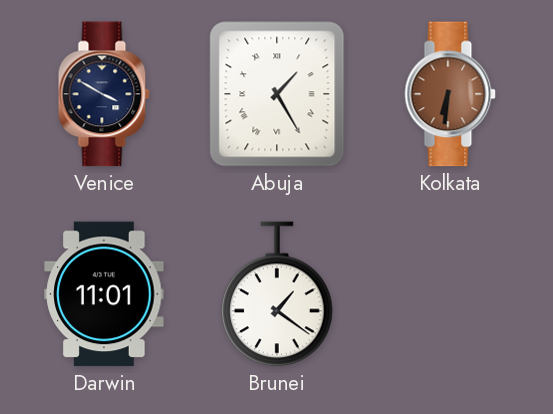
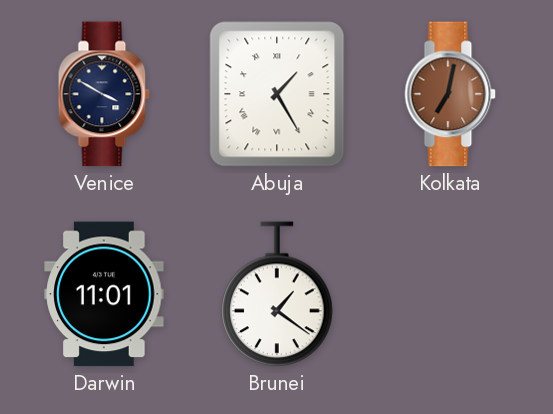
Kolkata: 6:31 -> 7:02
